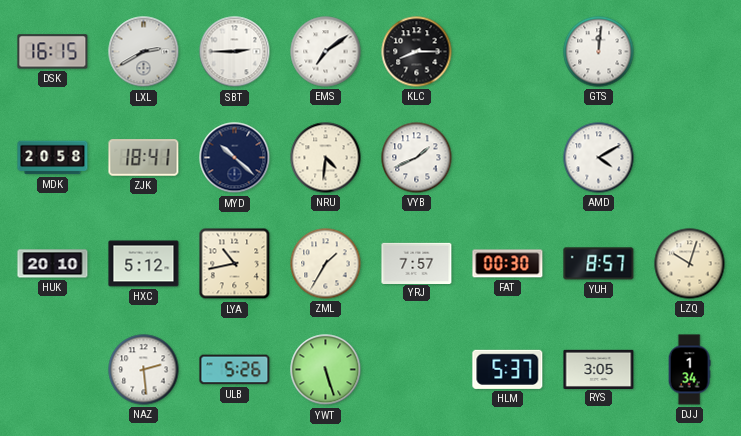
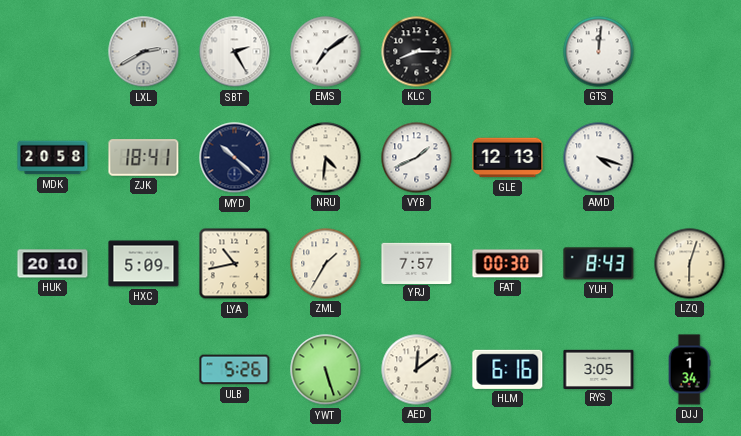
DSK: 16:15 -> none
SBT: 2:45 -> 2:25
GLE: none -> 12:13
AMD: 4:10 -> 4:18
HXC: 5:12 -> 5:09
YUH: 8:57 -> 8:43
LZQ: 10:03 -> 6:03
NAZ: 2:29 -> none
AED: none -> 12:09
HLM: 5:37 -> 6:16
